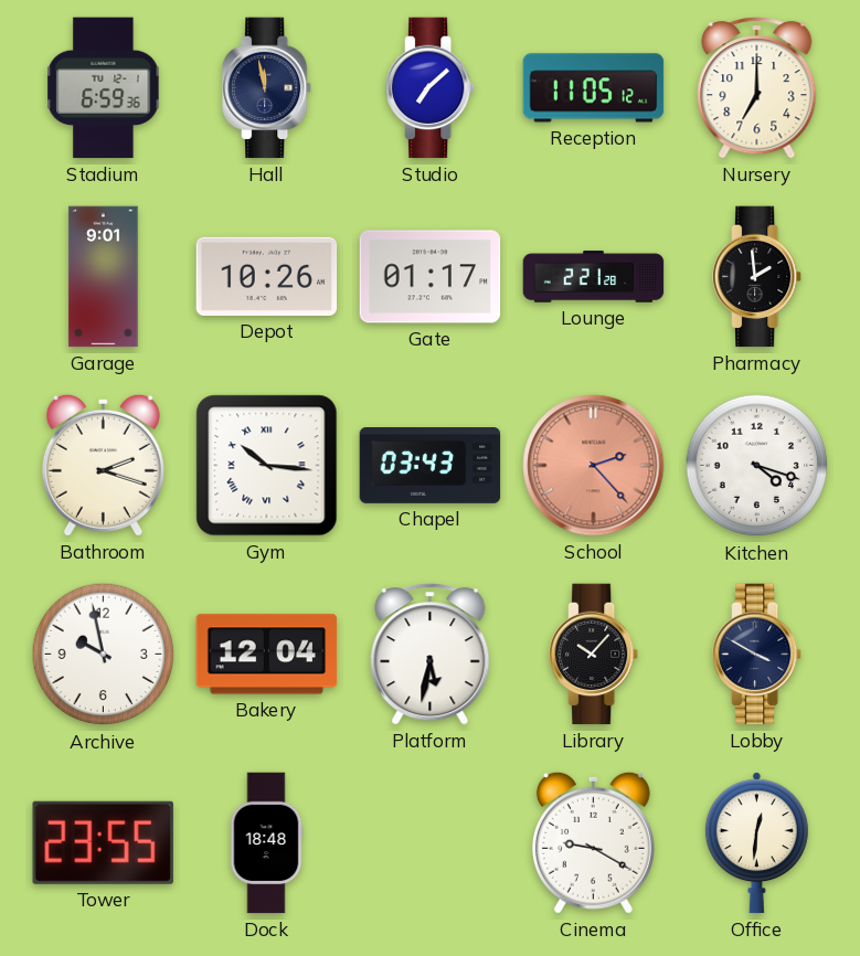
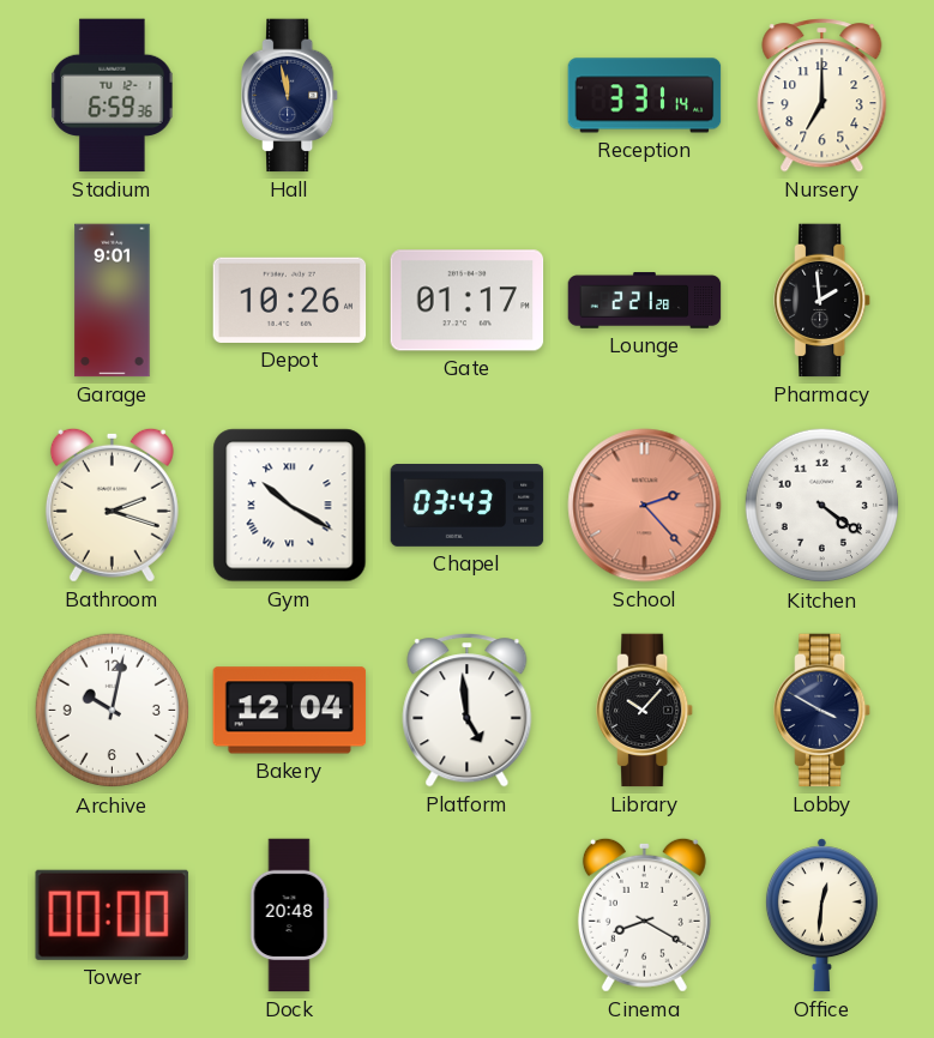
Studio: 7:08 -> none
Reception: 11:05 -> 3:31
Gym: 10:16 -> 10:20
Kitchen: 4:18 -> 4:21
Archive: 9:58 -> 10:02
Platform: 5:32 -> 4:59
Tower: 23:55 -> 00:00
Dock: 18:48 -> 20:48
Cinema: 9:20 -> 8:20
